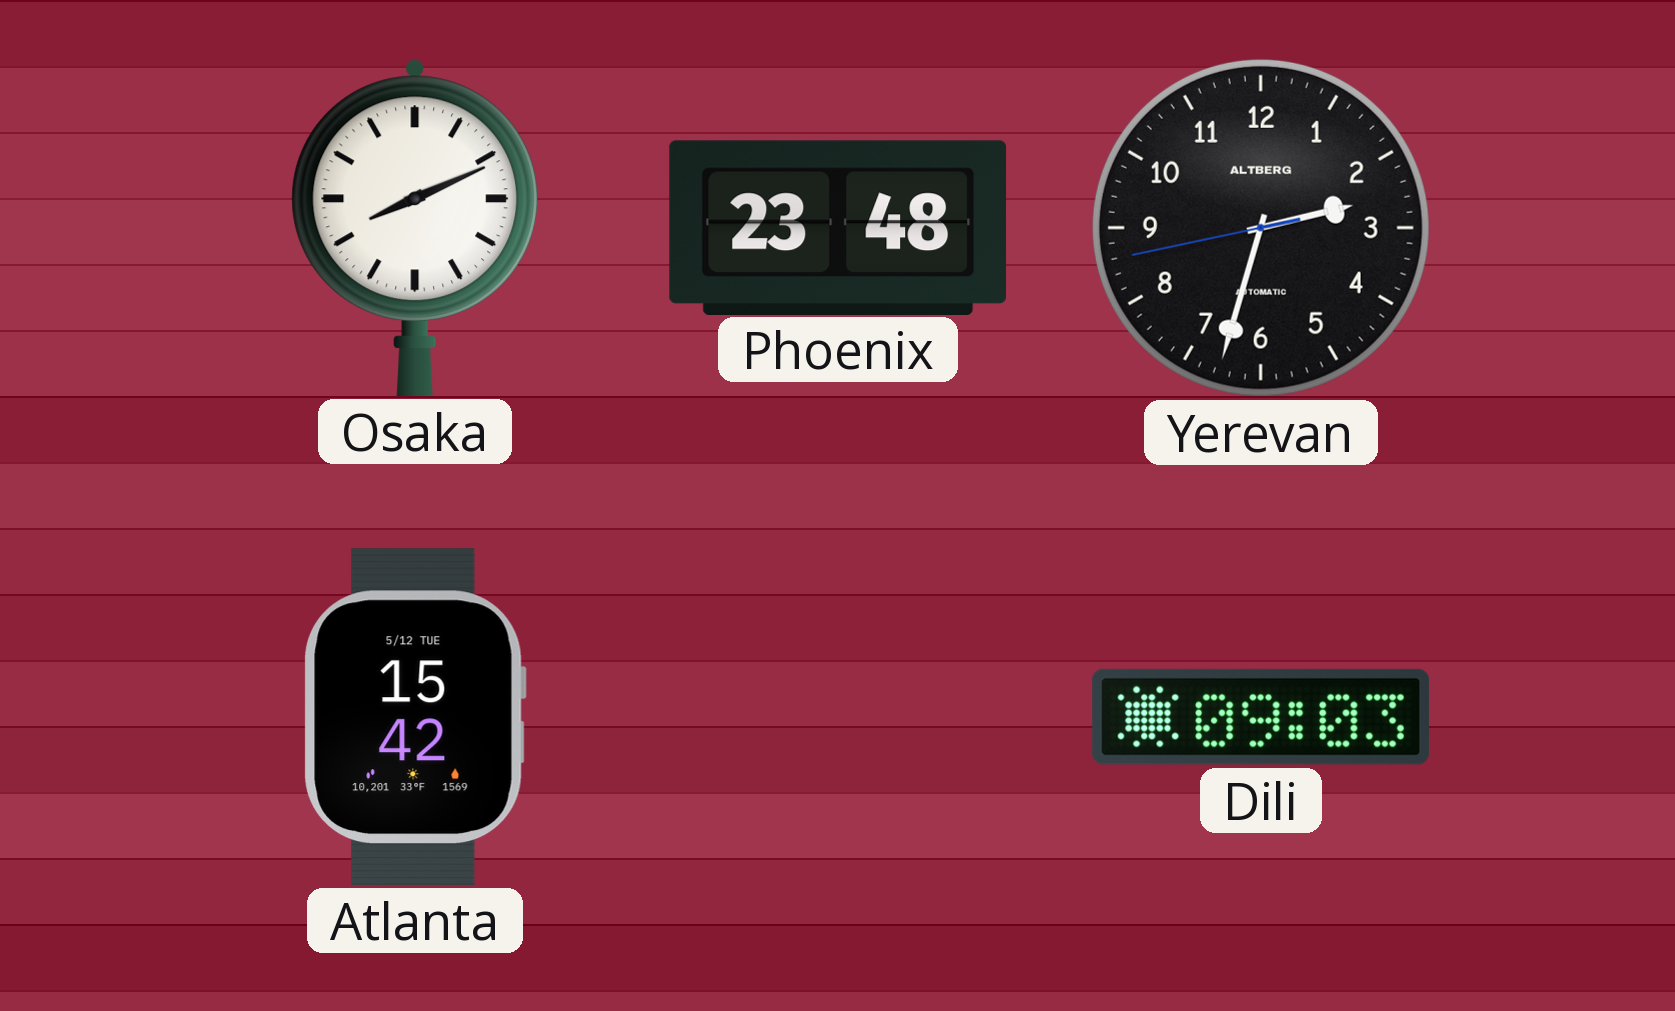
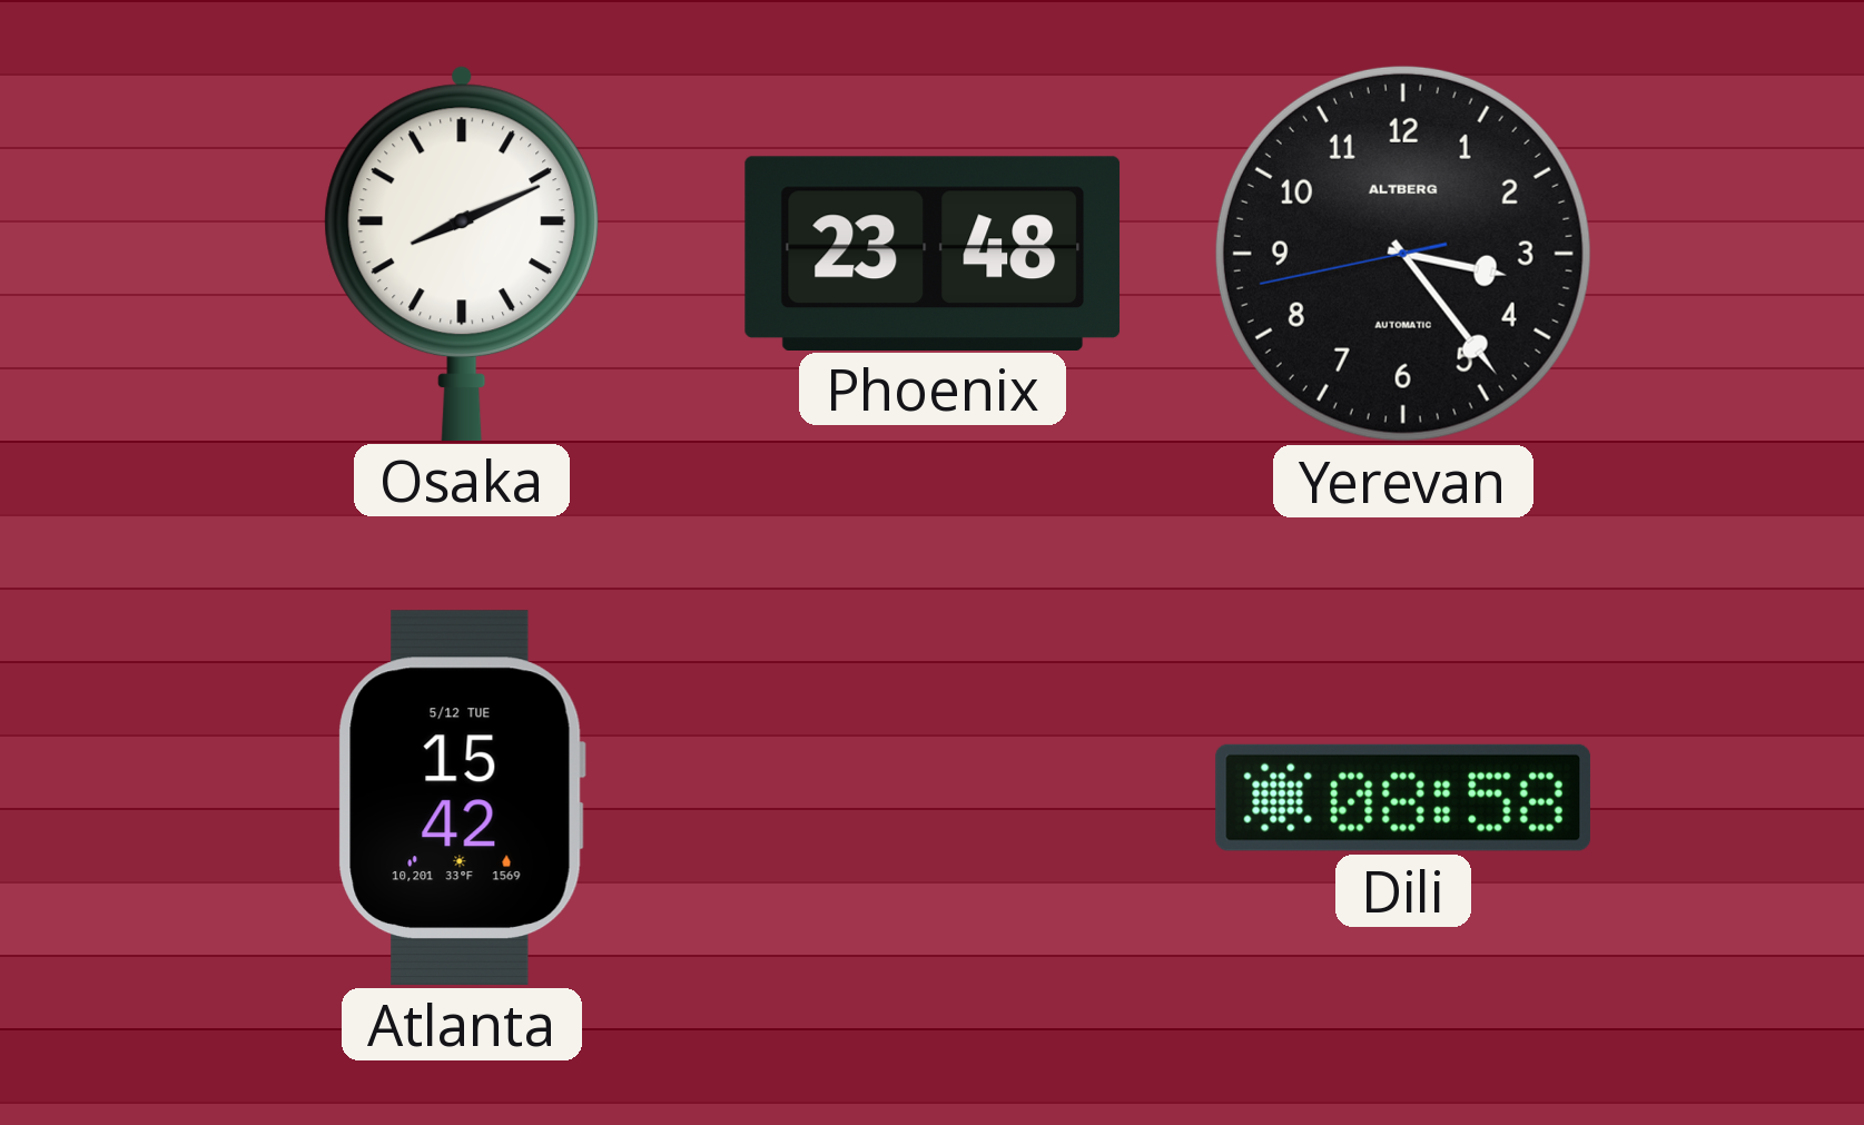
Yerevan: 2:32 -> 3:23
Dili: 09:03 -> 08:58
